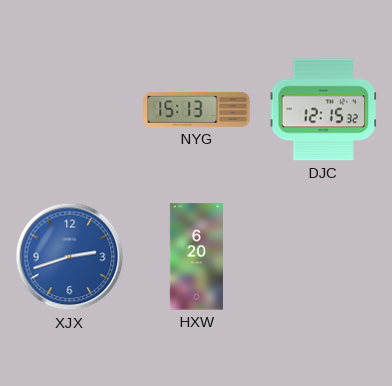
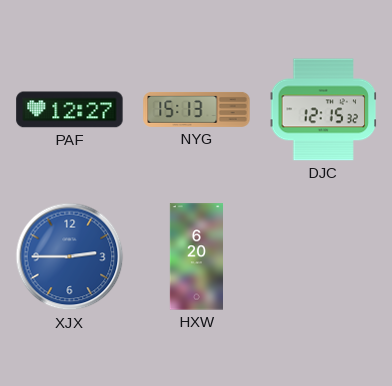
PAF: none -> 12:27
XJX: 2:42 -> 2:45
